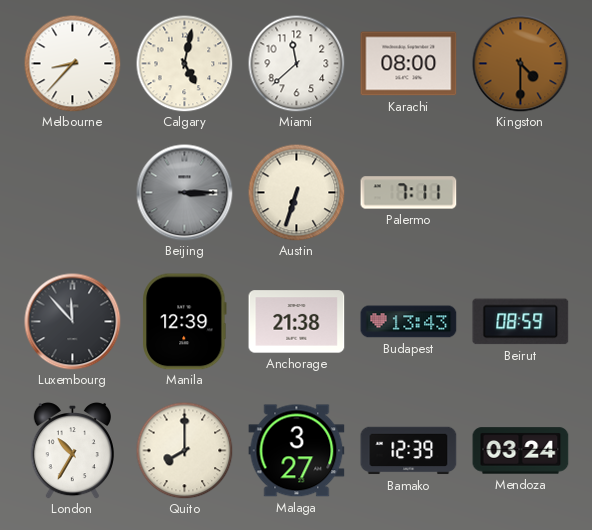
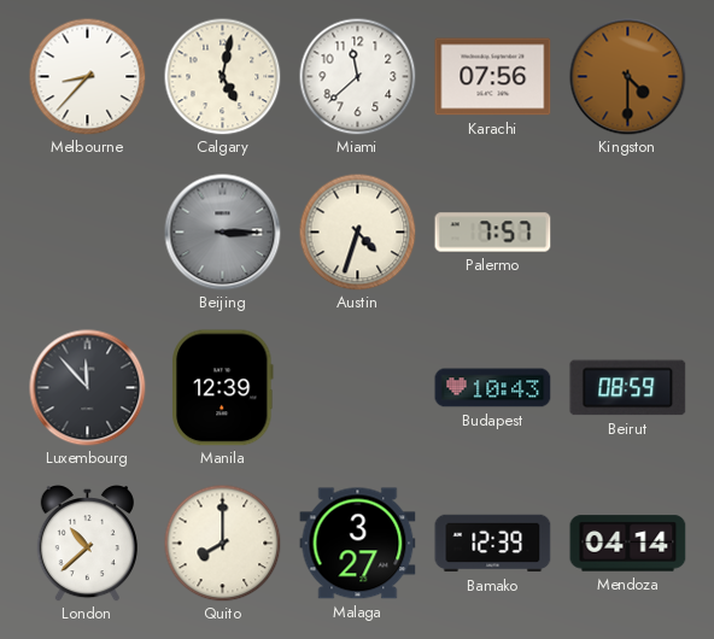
Karachi: 08:00 -> 07:56
Austin: 6:33 -> 4:33
Palermo: 7:11 -> 7:57
Anchorage: 21:38 -> none
Budapest: 13:43 -> 10:43
London: 10:35 -> 10:38
Mendoza: 03:24 -> 04:14
